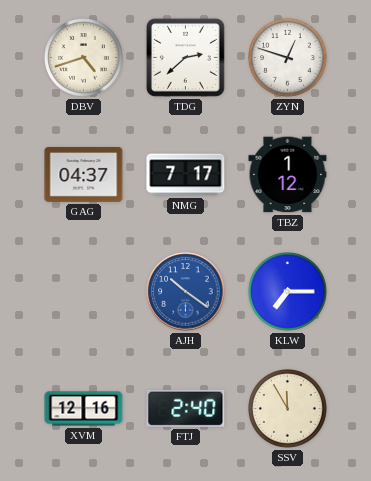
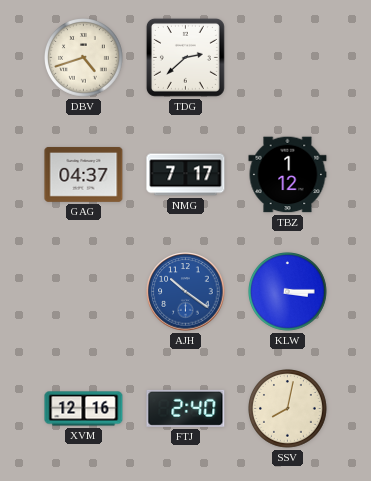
ZYN: 12:48 -> none
KLW: 7:15 -> 3:15
SSV: 11:55 -> 8:02
